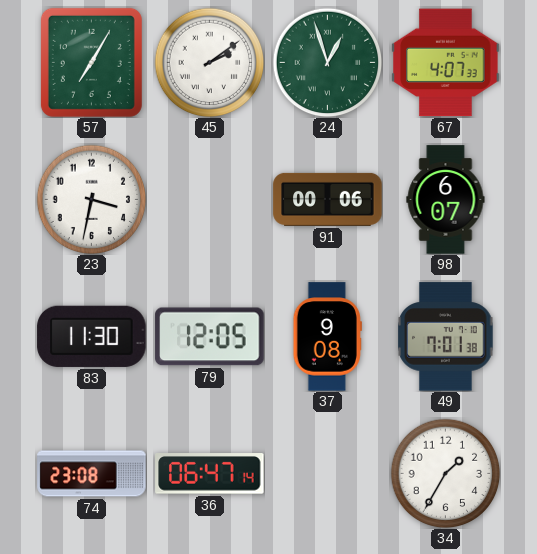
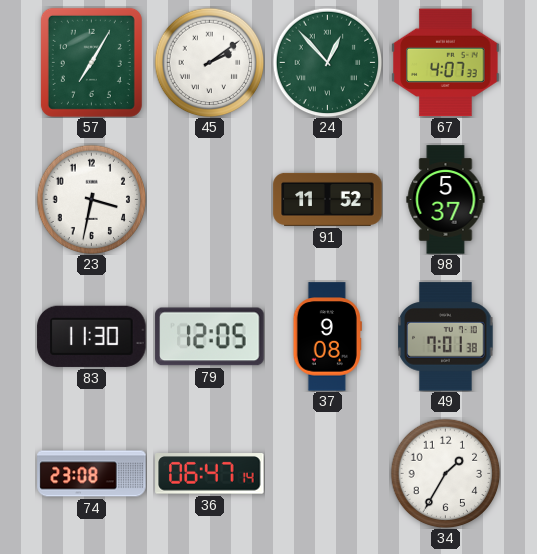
24: 12:57 -> 12:53
91: 00:06 -> 11:52
98: 6:07 -> 5:37
